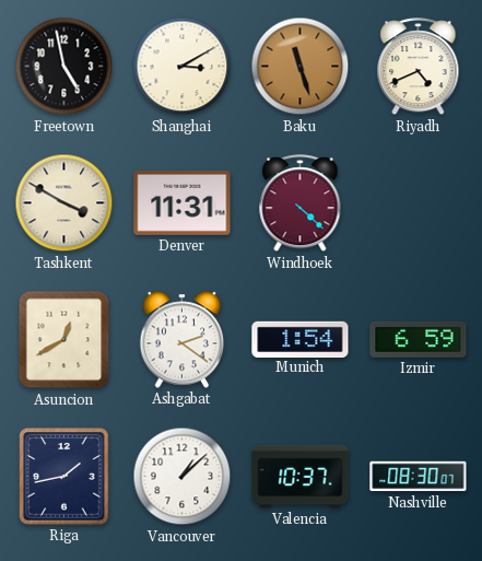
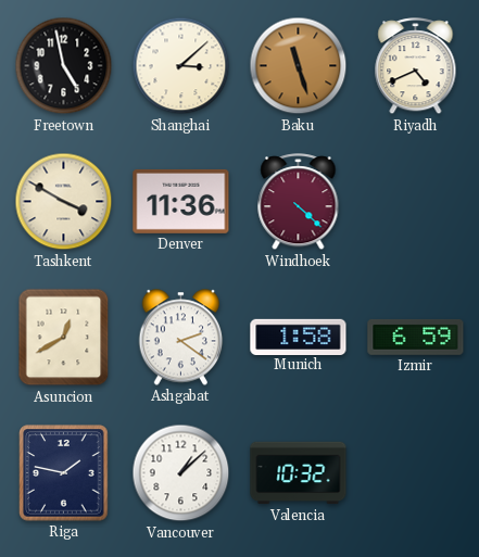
Shanghai: 3:10 -> 3:08
Denver: 11:31 -> 11:36
Munich: 1:54 -> 1:58
Riga: 1:43 -> 1:47
Valencia: 10:37 -> 10:32
Nashville: 08:30 -> none
